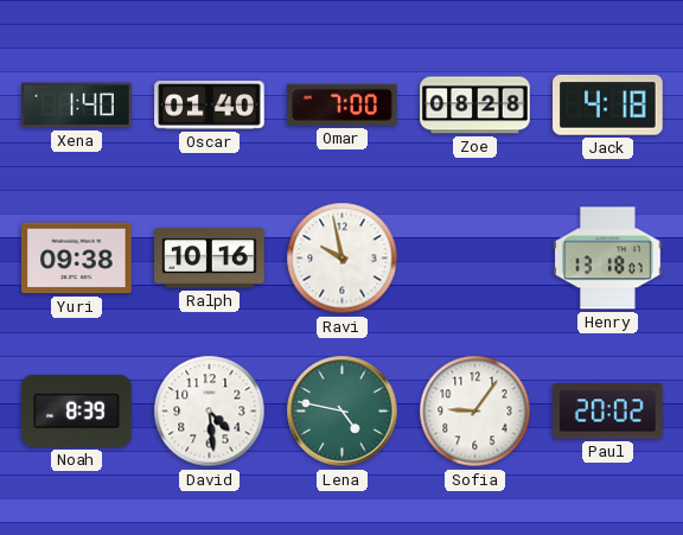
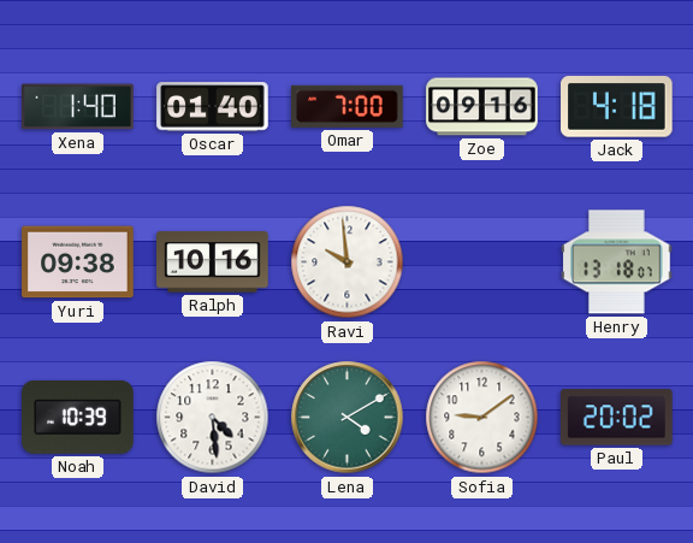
Zoe: 08:28 -> 09:16
Ravi: 9:58 -> 9:59
Noah: 8:39 -> 10:39
Lena: 4:47 -> 4:10
Sofia: 9:06 -> 9:09
